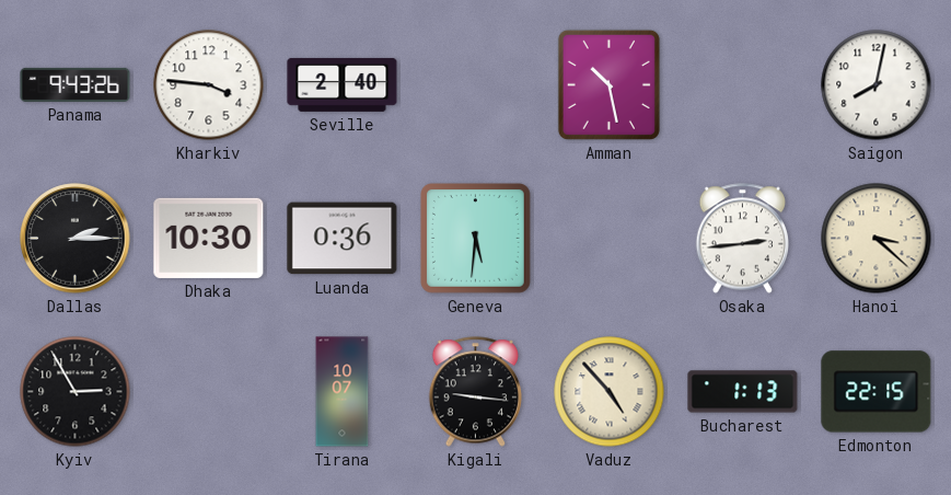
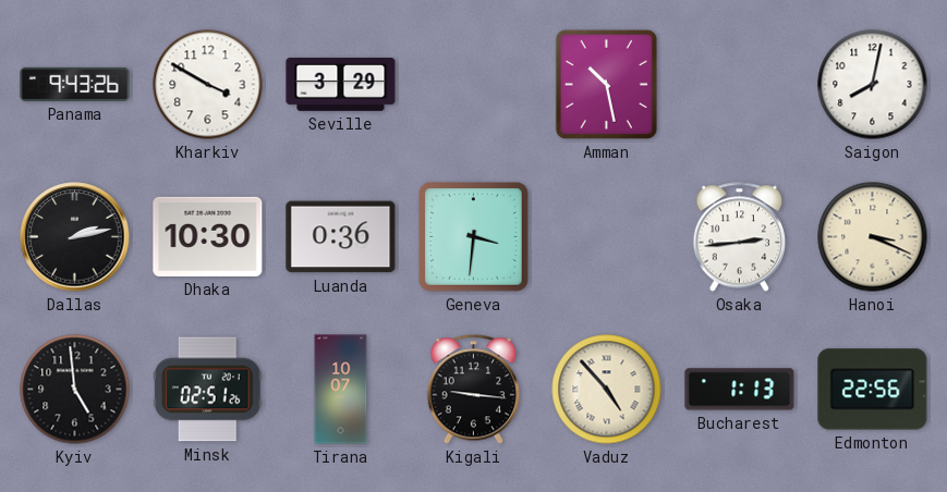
Kharkiv: 3:46 -> 3:50
Seville: 2:40 -> 3:29
Dallas: 2:15 -> 2:13
Geneva: 5:31 -> 3:31
Hanoi: 3:22 -> 3:19
Kyiv: 2:55 -> 4:59
Minsk: none -> 02:51
Edmonton: 22:15 -> 22:56
